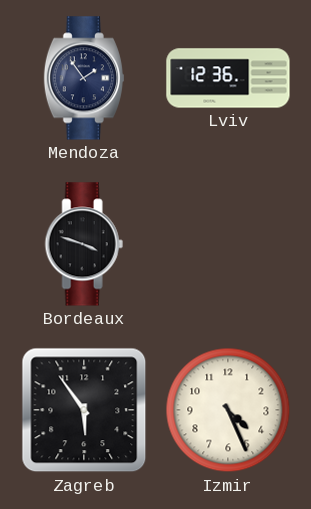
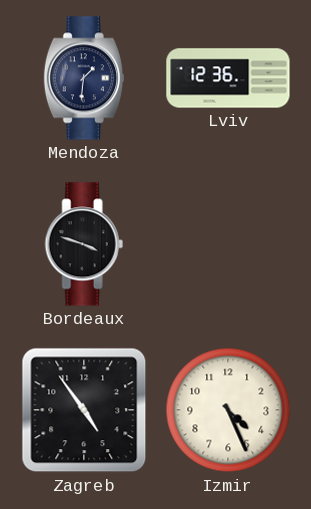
Mendoza: 1:54 -> 1:31
Zagreb: 5:54 -> 4:54
